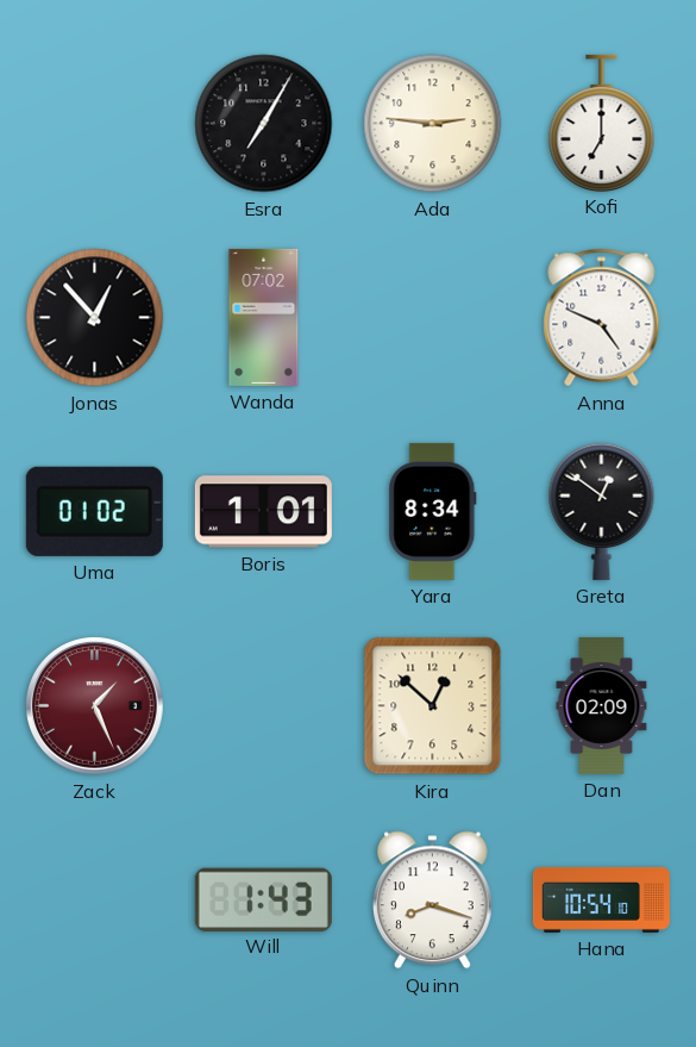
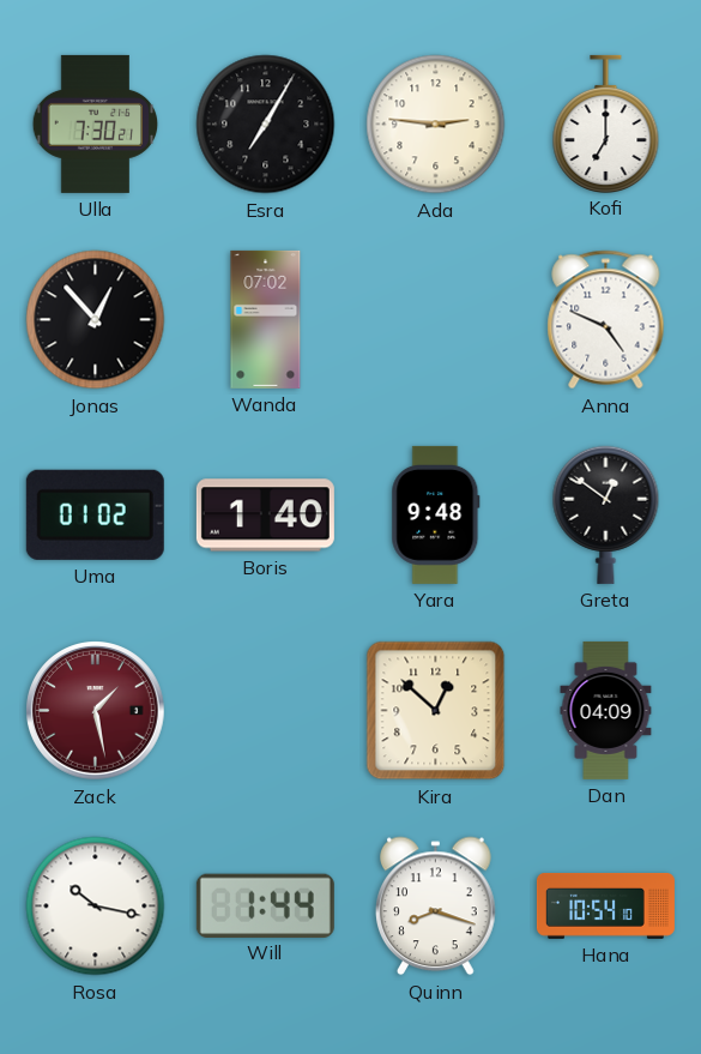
Ulla: none -> 7:30
Boris: 1:01 -> 1:40
Yara: 8:34 -> 9:48
Zack: 1:26 -> 1:28
Dan: 02:09 -> 04:09
Rosa: none -> 10:17
Will: 1:43 -> 1:44
